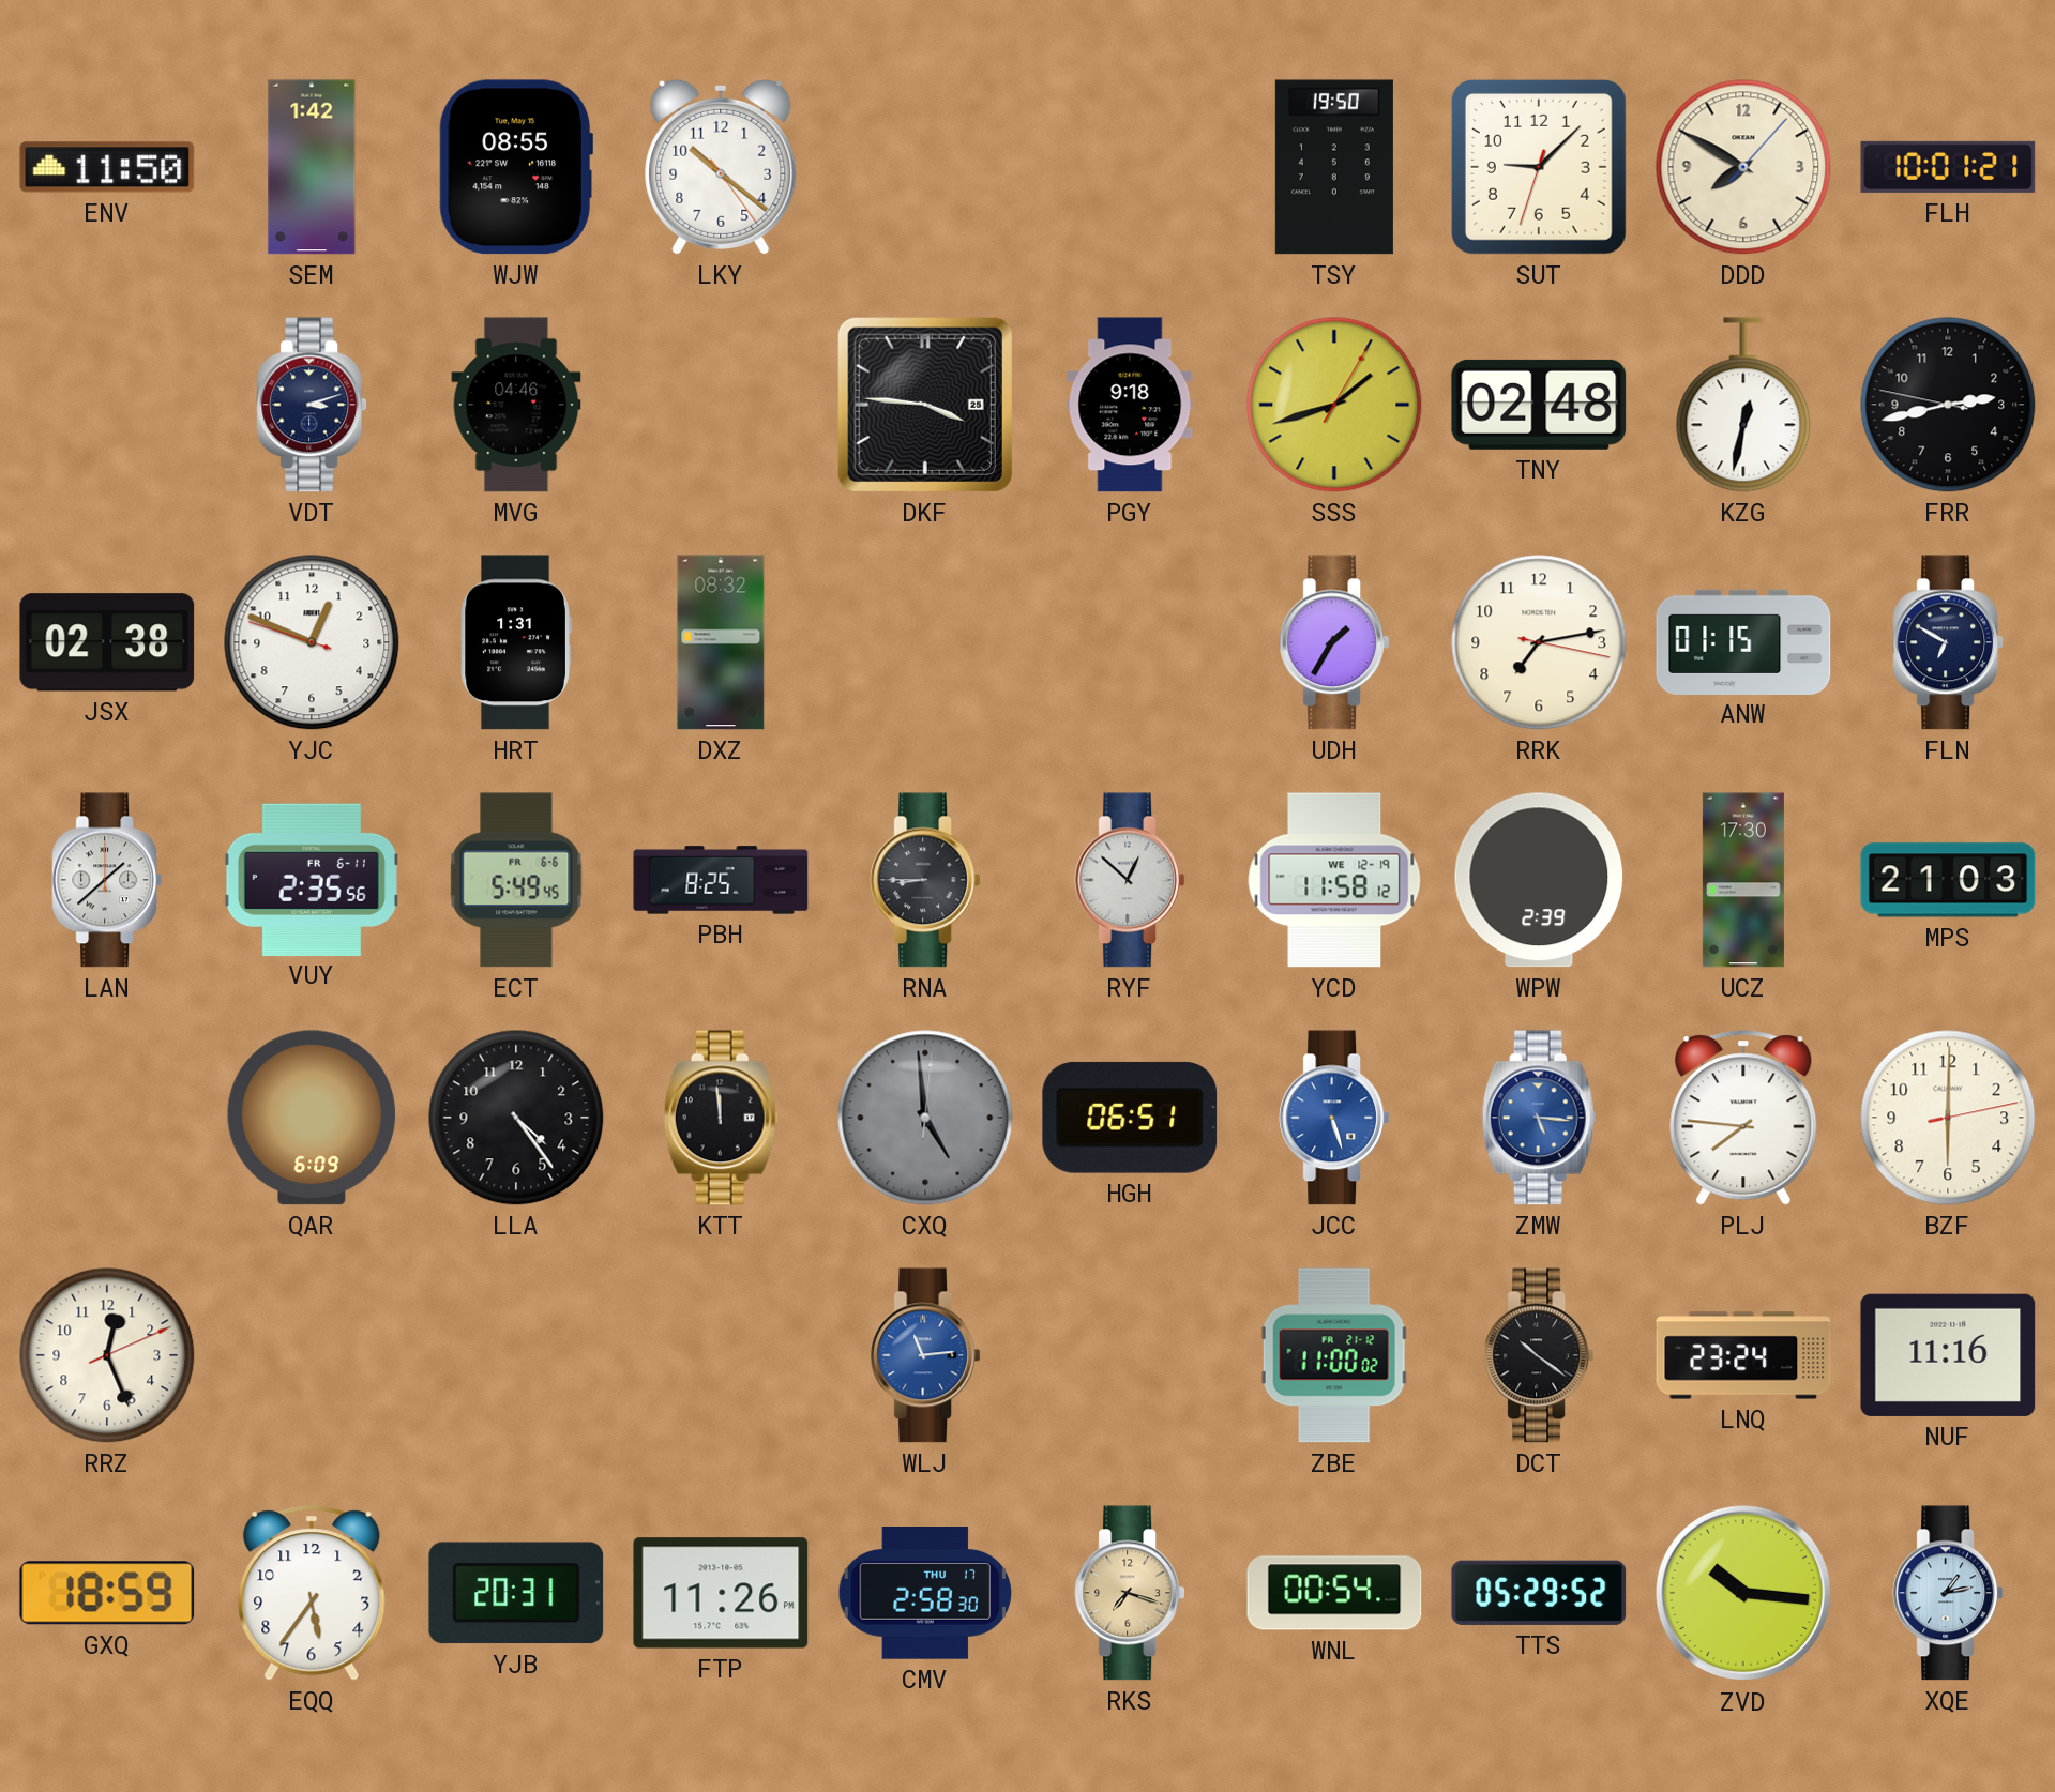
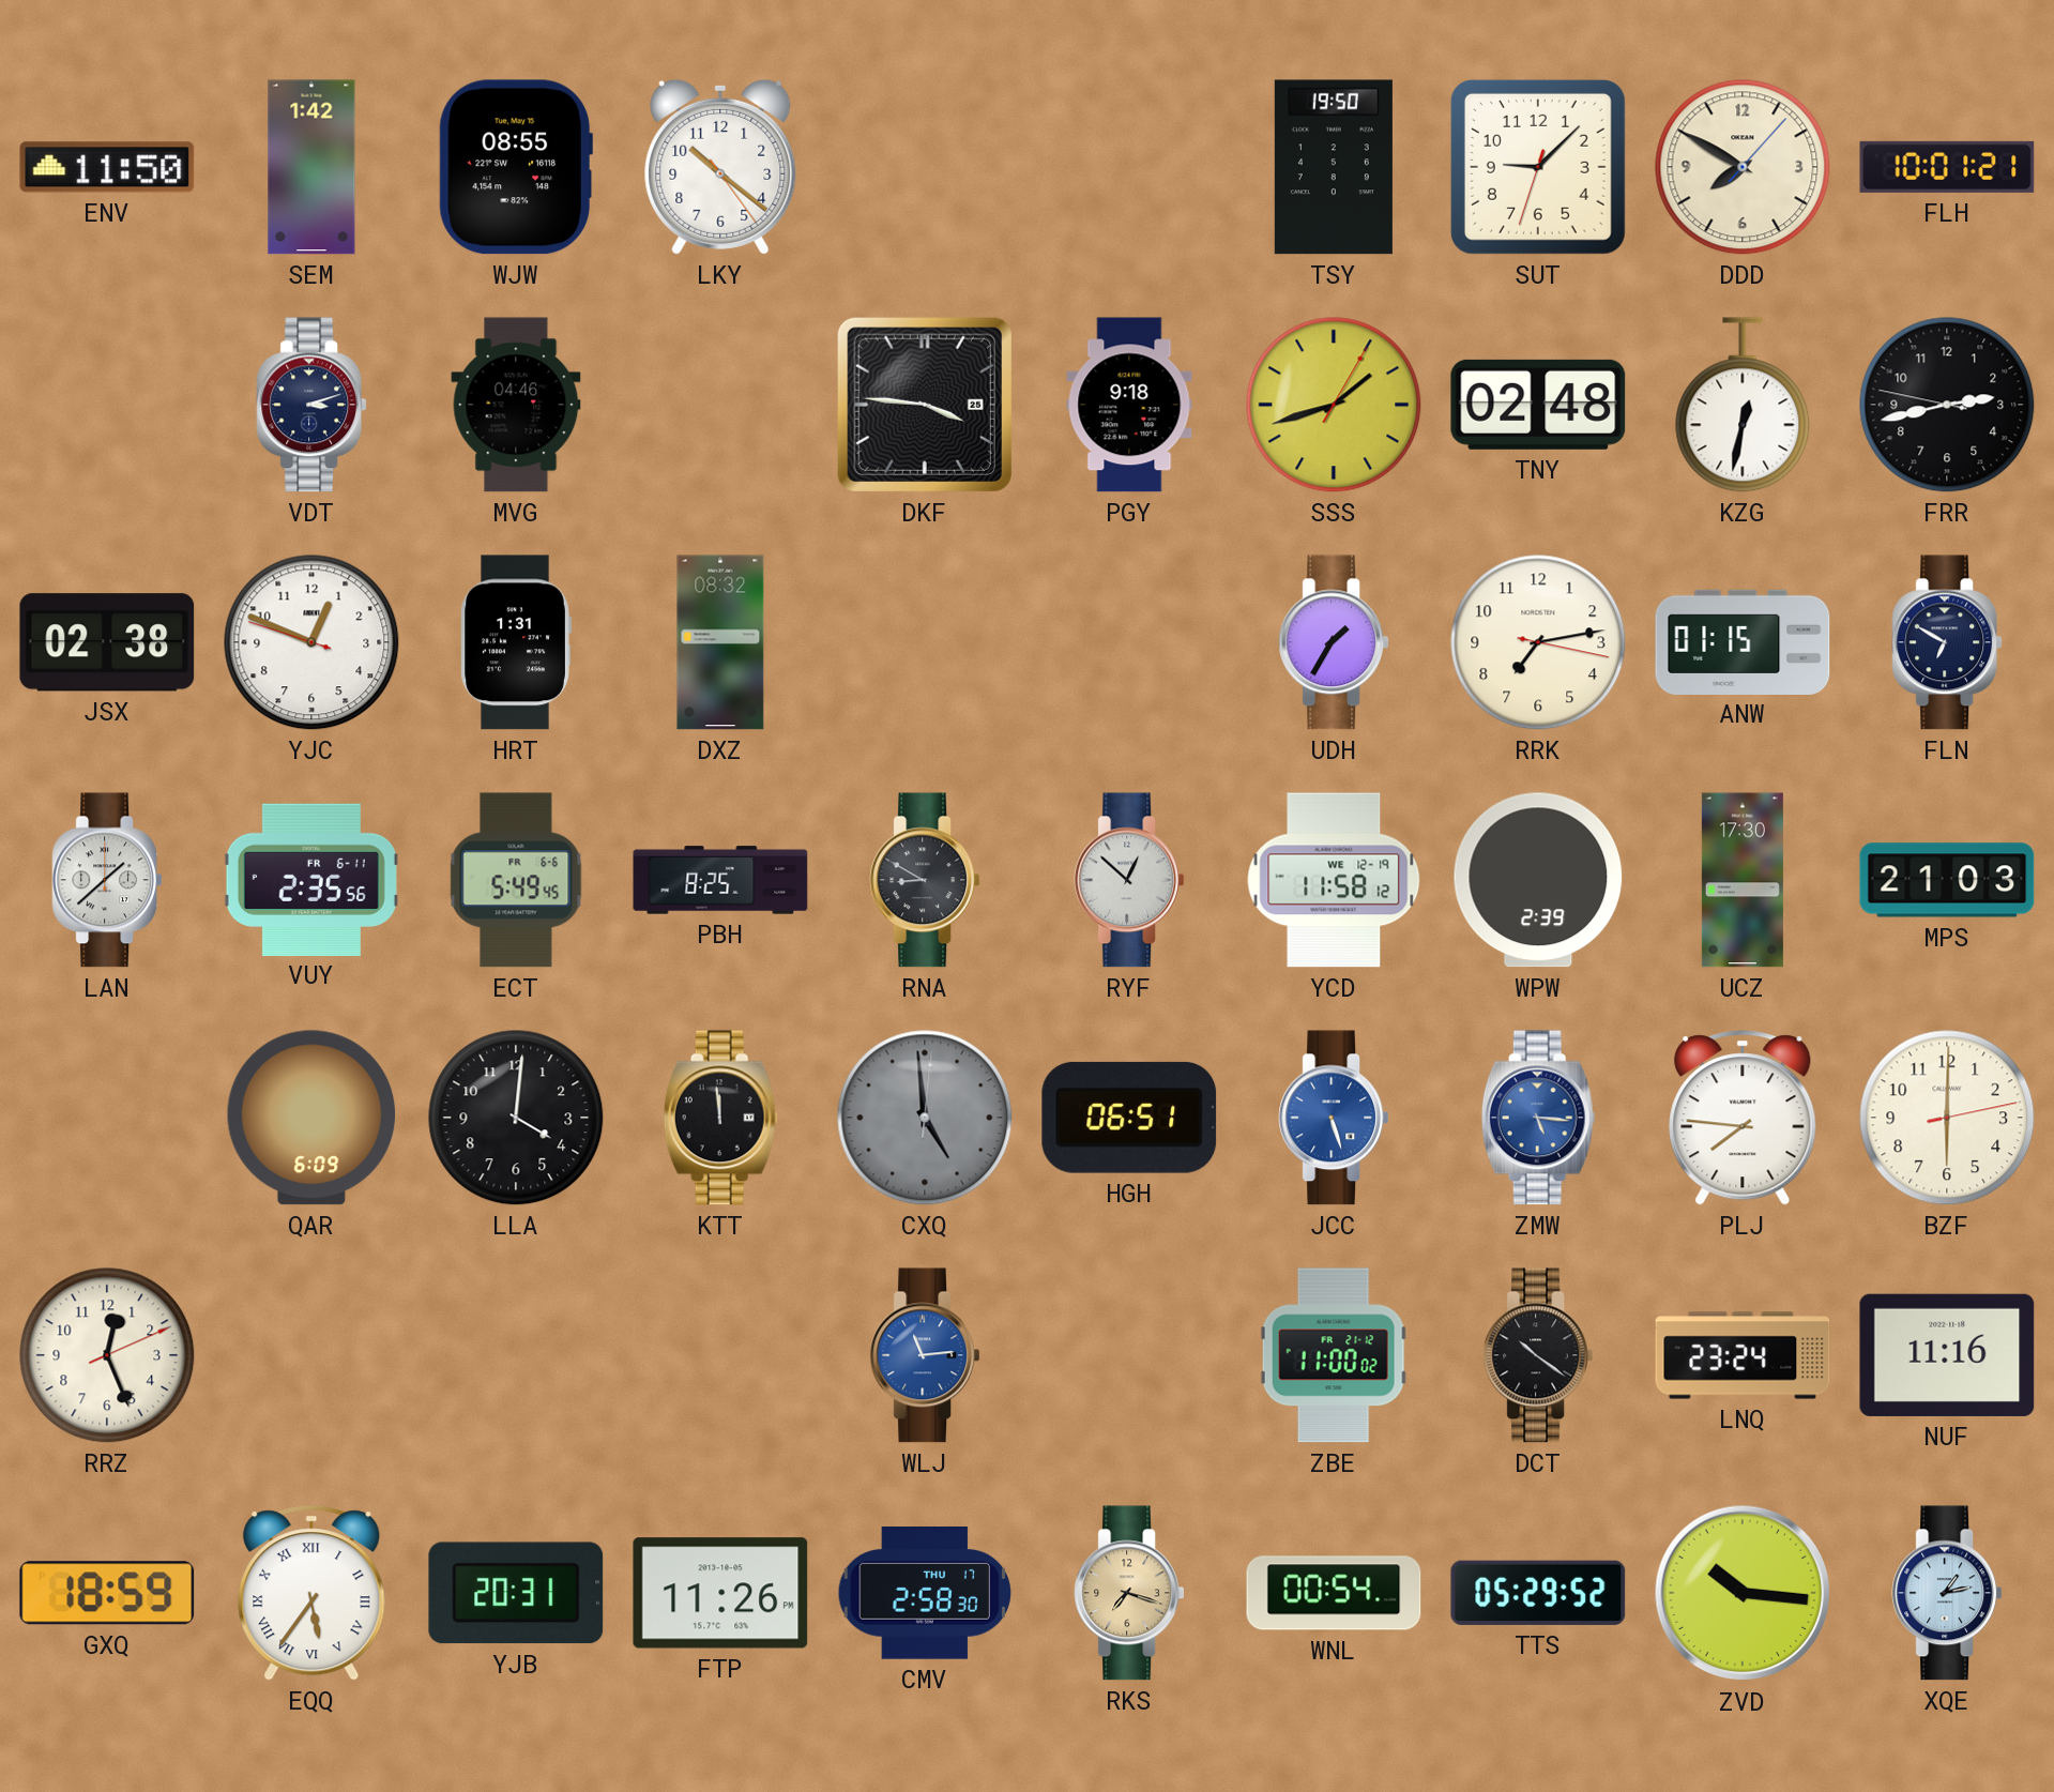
RNA: 8:45 -> 8:50
LLA: 4:24 -> 4:01
EQQ numerals: Arabic -> Roman
